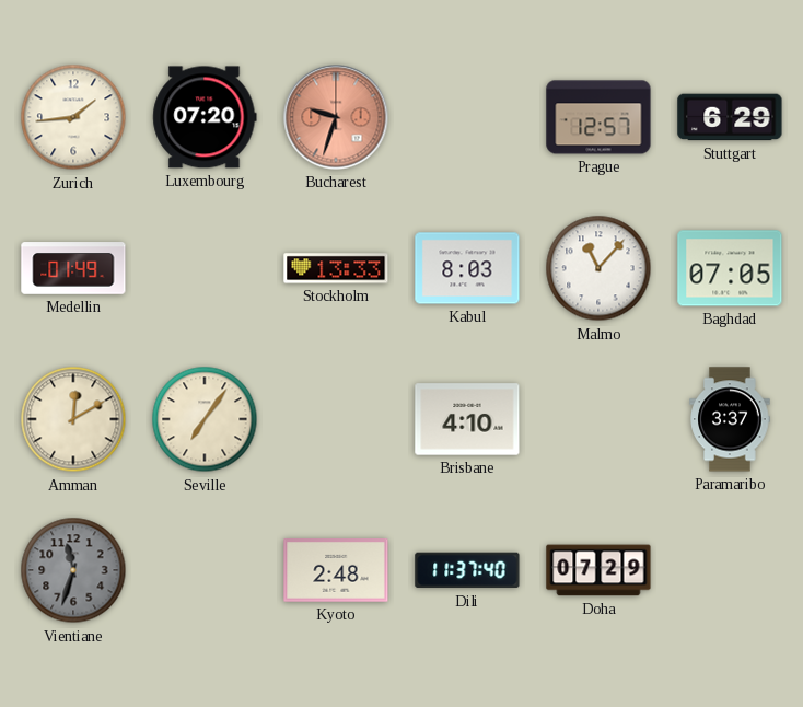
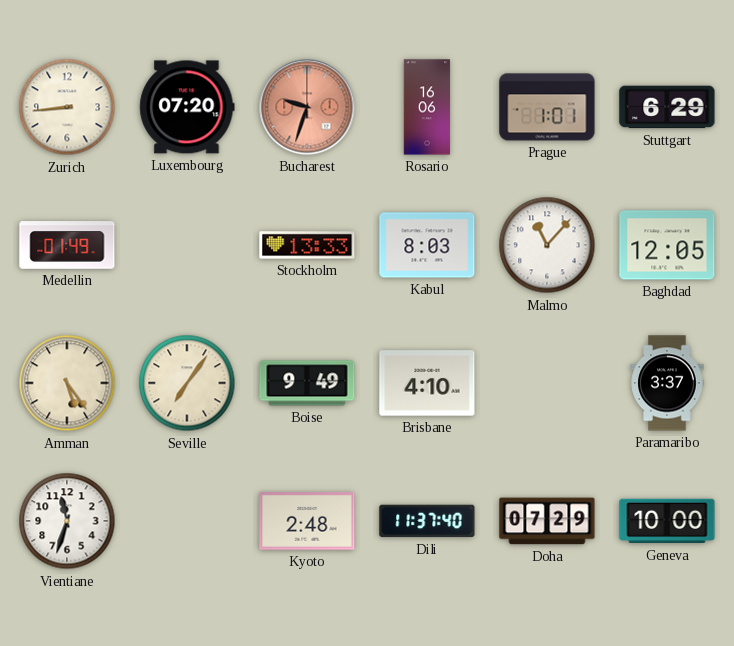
Zurich: 1:44 -> 8:44
Rosario: none -> 16:06
Prague: 12:57 -> 1:01
Baghdad: 07:05 -> 12:05
Amman: 12:10 -> 5:24
Boise: none -> 9:49
Vientiane dial: grey -> white
Geneva: none -> 10:00
